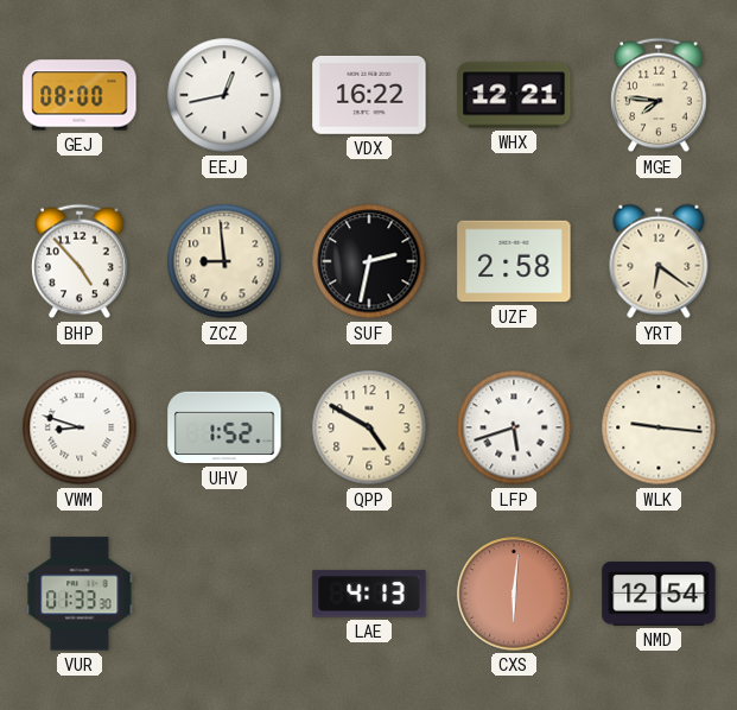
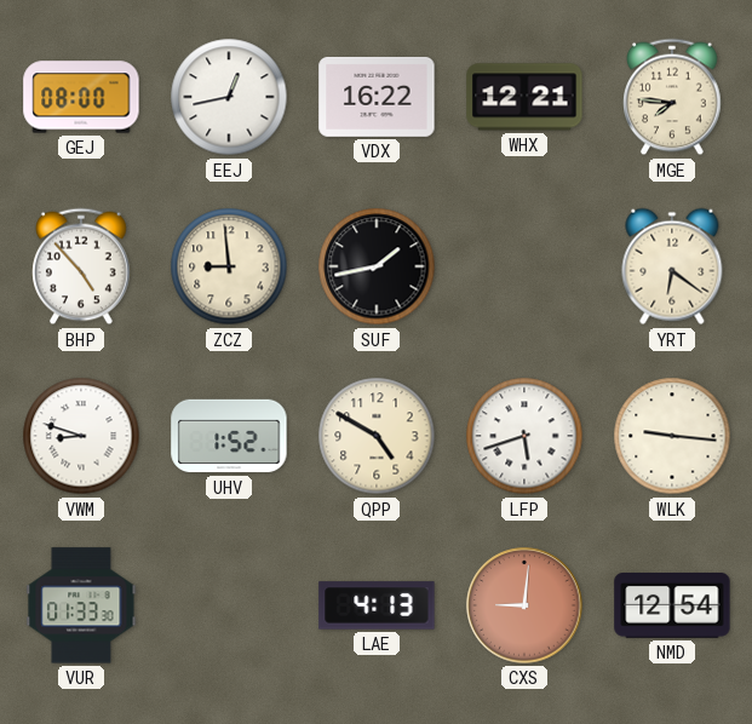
SUF: 2:32 -> 1:43
UZF: 2:58 -> none
CXS: 6:01 -> 9:01
